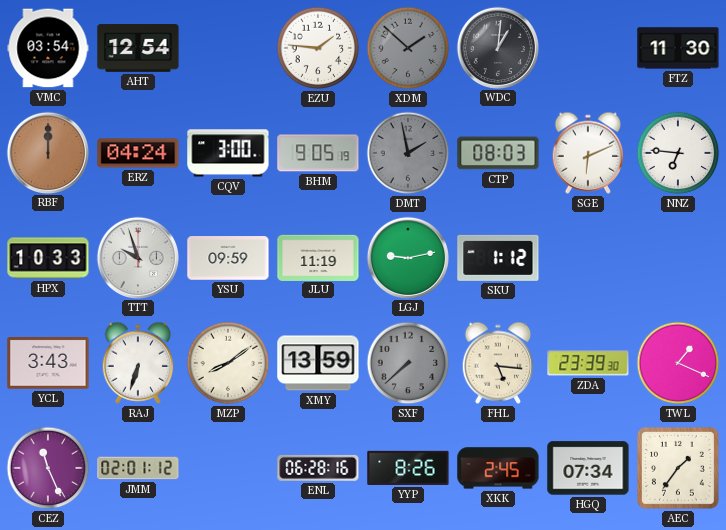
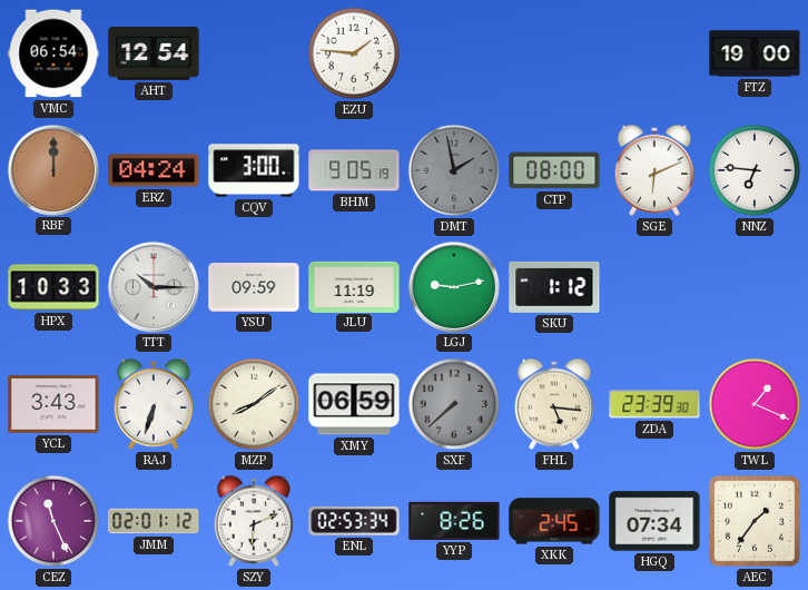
VMC: 03:54 -> 06:54
XDM: 1:52 -> none
WDC: 1:01 -> none
FTZ: 11:30 -> 19:00
CTP: 08:03 -> 08:00
TTT: 9:57 -> 10:15
XMY: 13:59 -> 06:59
SZY: none -> 6:11
ENL: 06:28 -> 02:53
